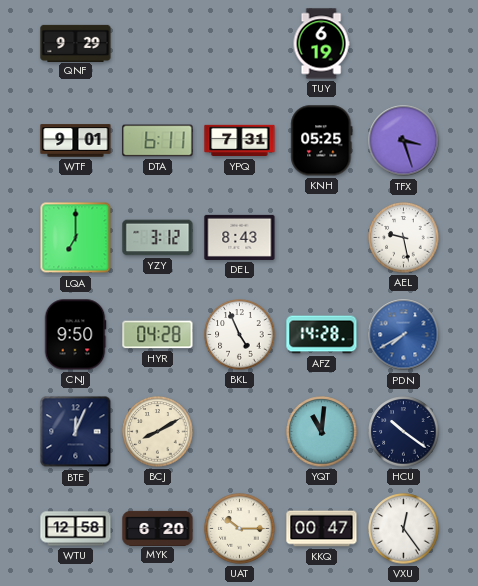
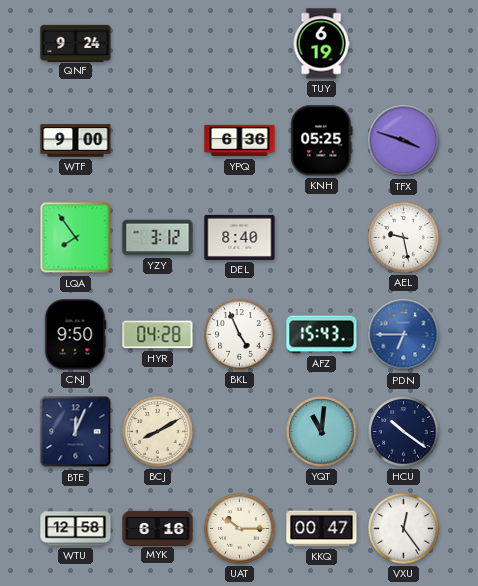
QNF: 9:29 -> 9:24
WTF: 9:01 -> 9:00
DTA: 6:11 -> none
YPQ: 7:31 -> 6:36
TFX: 3:27 -> 3:48
LQA: 7:00 -> 7:54
DEL: 8:43 -> 8:40
AFZ: 14:28 -> 15:43
PDN: 7:40 -> 6:45
MYK: 6:20 -> 6:16
